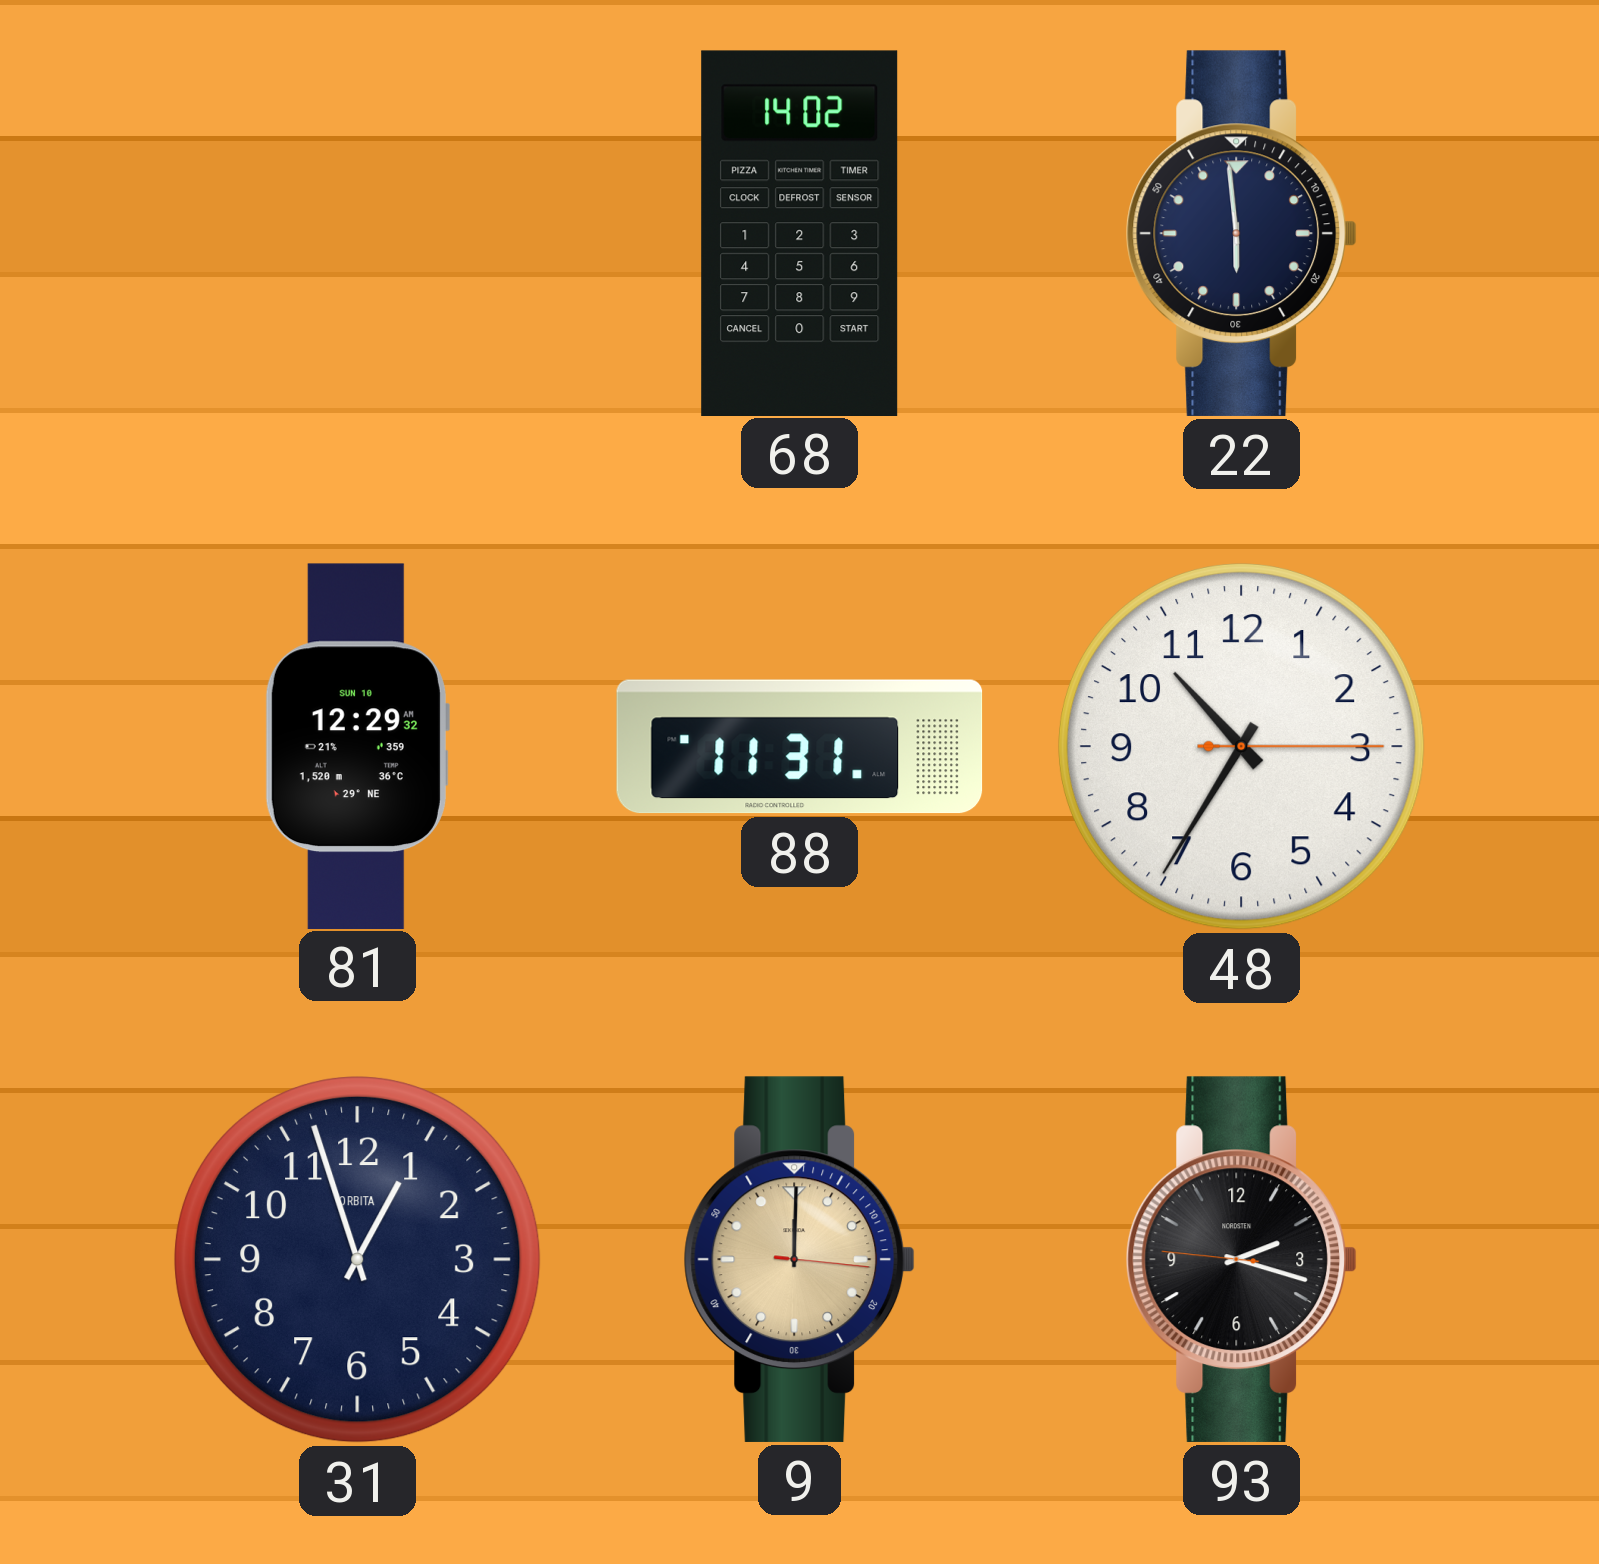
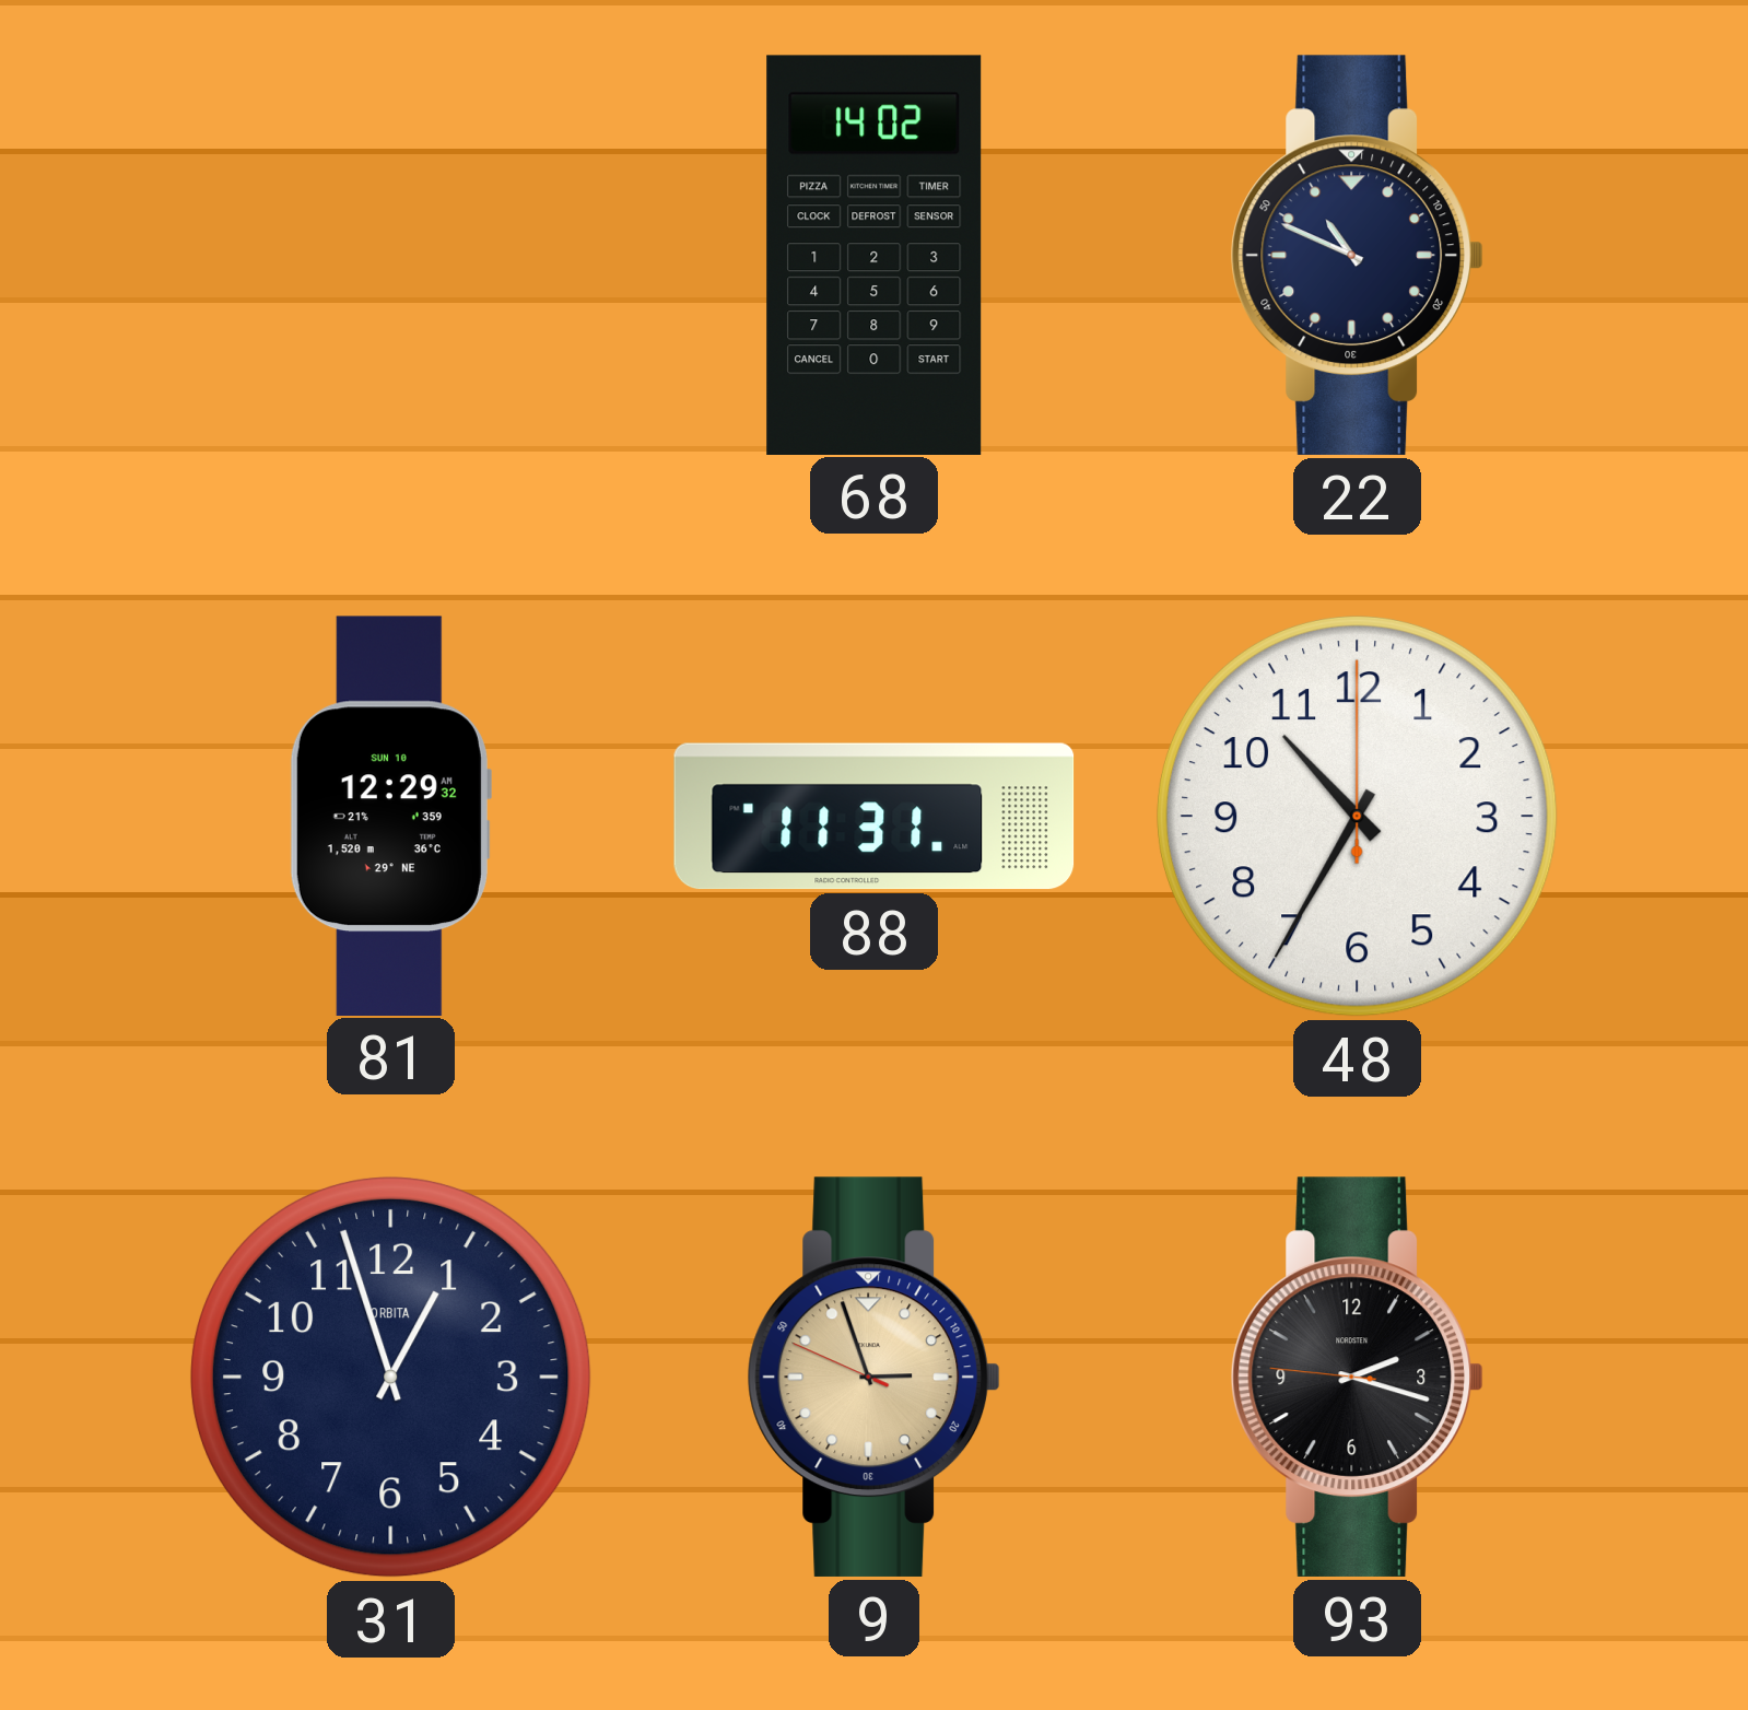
22: 5:59 -> 10:49
48: 10:35:15 -> 10:35:00
9: 12:00 -> 2:56
